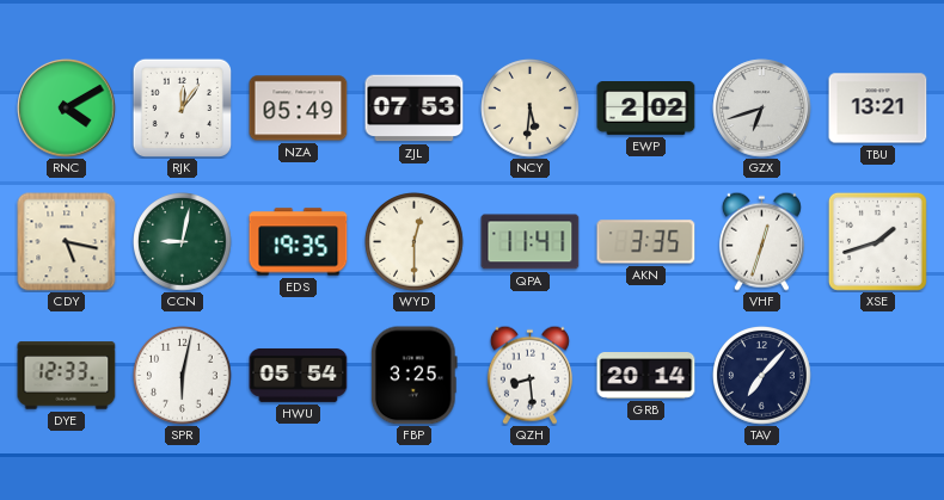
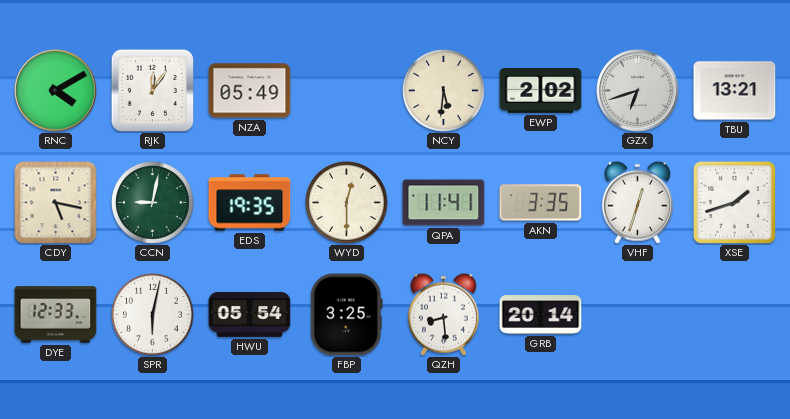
ZJL: 07:53 -> none
TAV: 7:07 -> none
